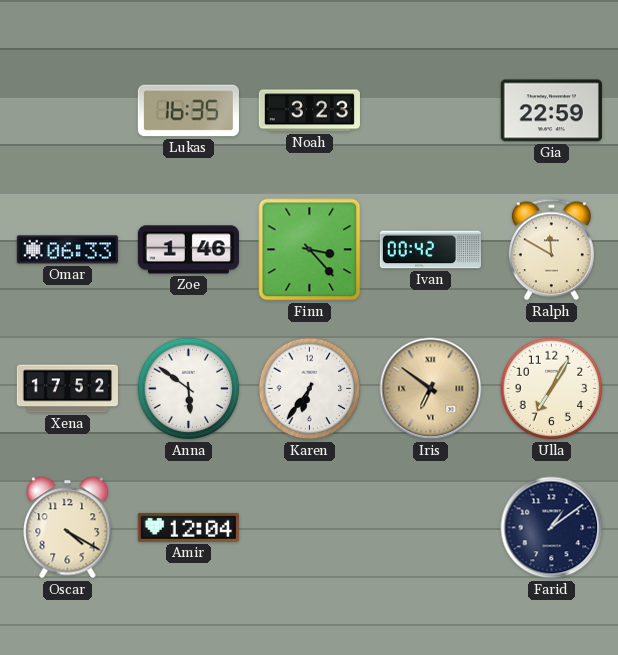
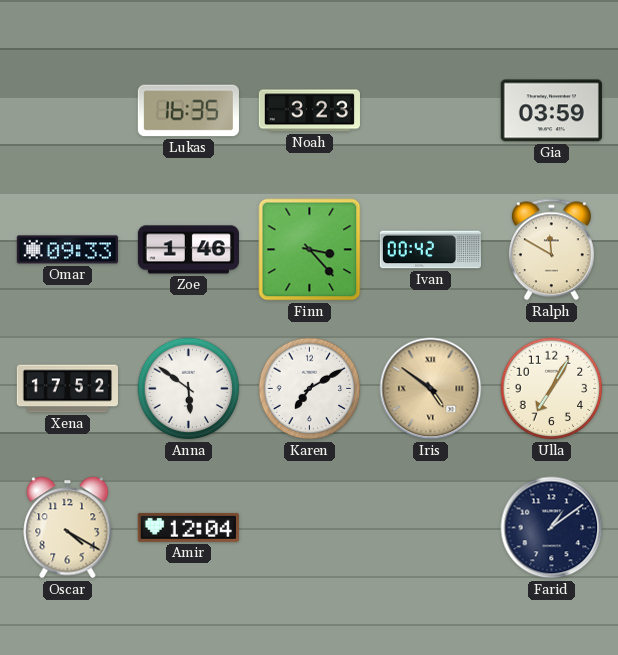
Gia: 22:59 -> 03:59
Omar: 06:33 -> 09:33
Karen: 6:36 -> 7:10
Iris: 6:51 -> 4:51
